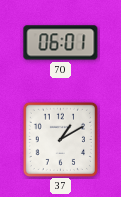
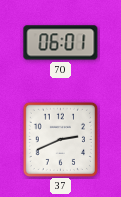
37: 1:10 -> 2:41
